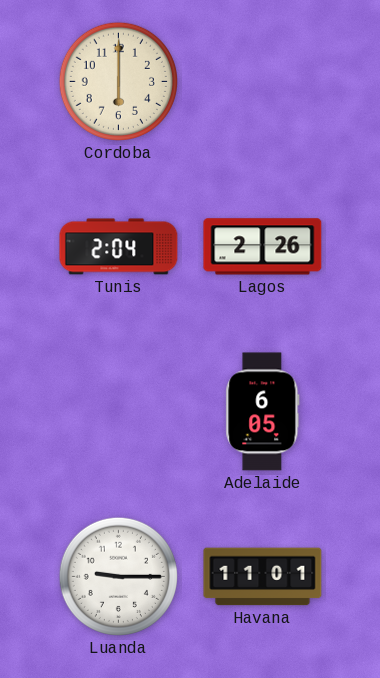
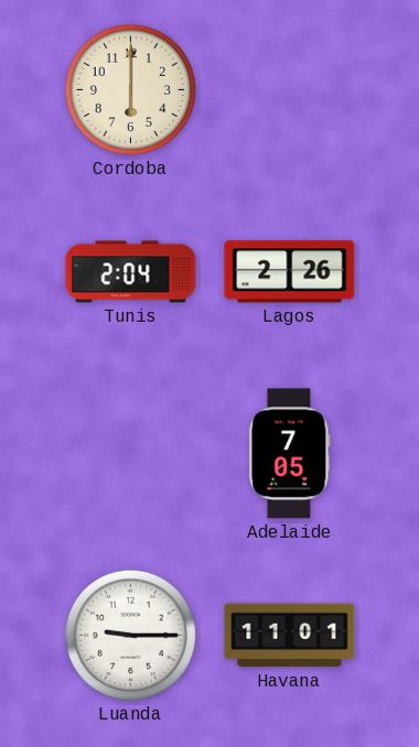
Adelaide: 6:05 -> 7:05
